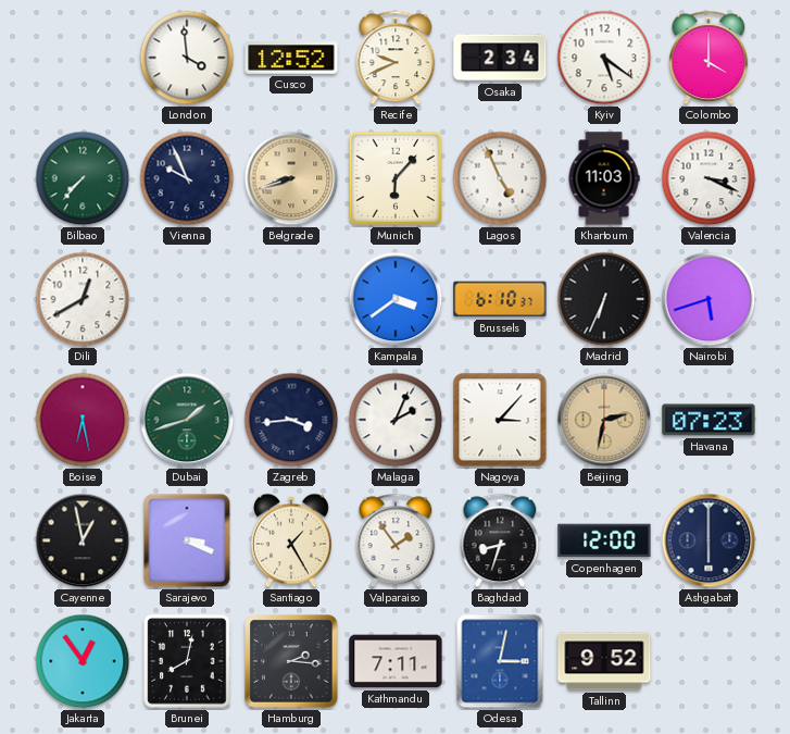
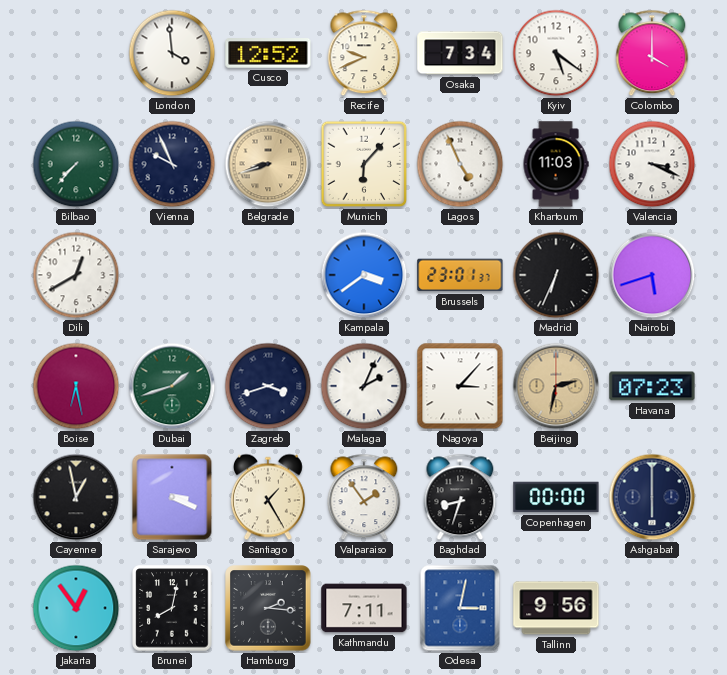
Osaka: 2:34 -> 7:34
Brussels: 6:10 -> 23:01
Zagreb: 3:44 -> 3:42
Copenhagen: 12:00 -> 00:00
Tallinn: 9:52 -> 9:56
